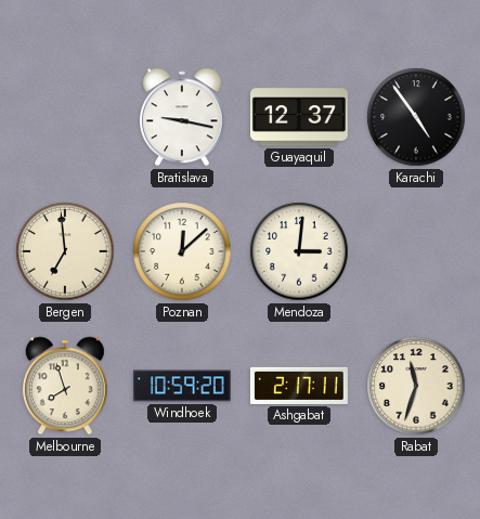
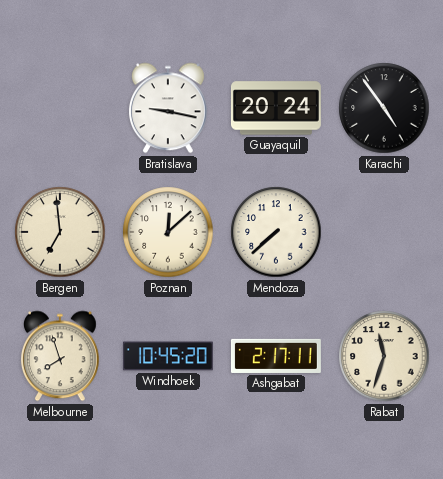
Guayaquil: 12:37 -> 20:24
Mendoza: 3:01 -> 7:38
Windhoek: 10:59 -> 10:45
